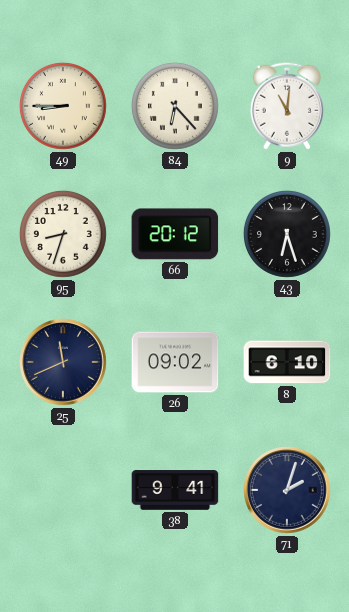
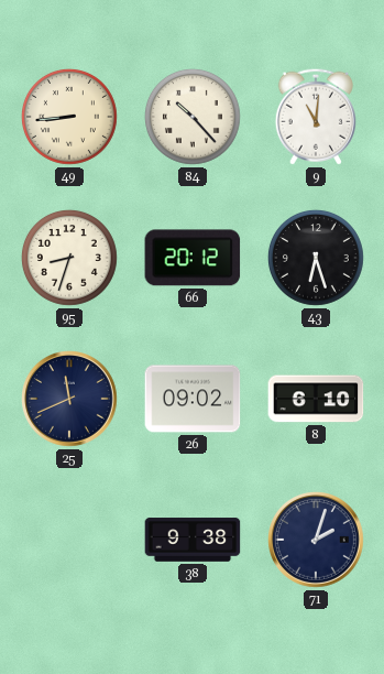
49: 8:45 -> 8:44
84: 6:23 -> 10:23
38: 9:41 -> 9:38
